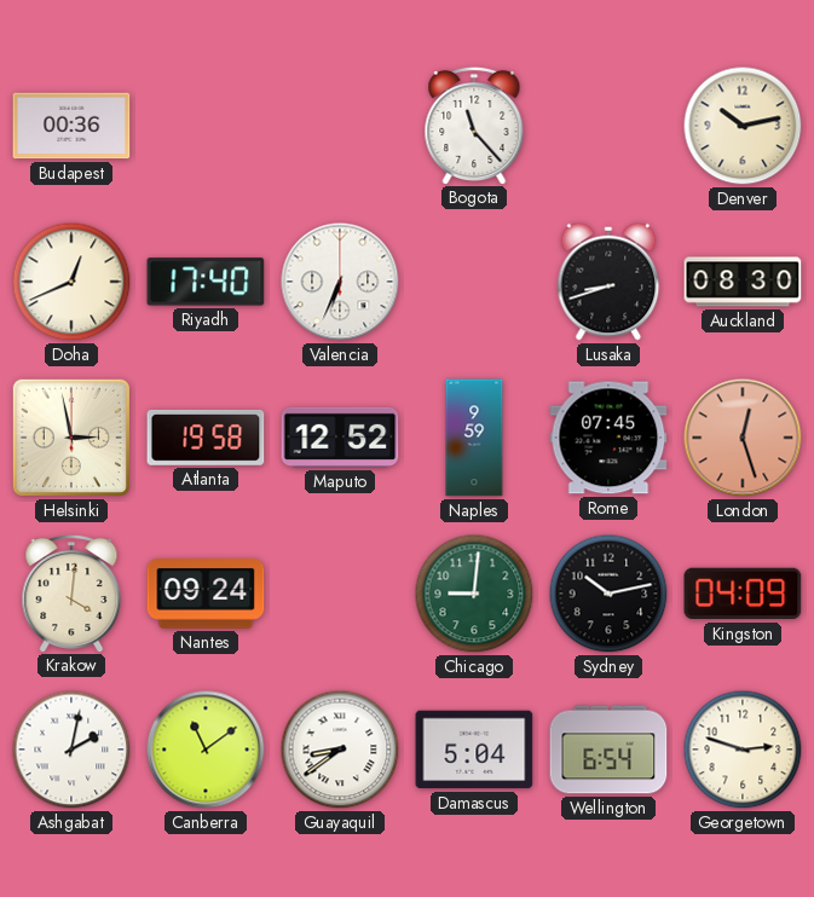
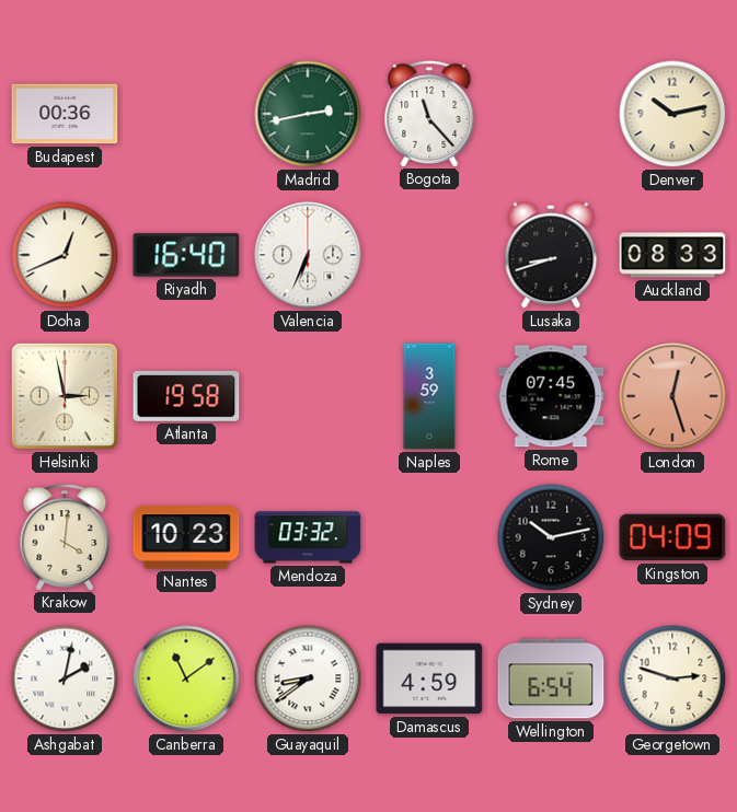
Madrid: none -> 2:43
Riyadh: 17:40 -> 16:40
Auckland: 08:30 -> 08:33
Maputo: 12:52 -> none
Naples: 9:59 -> 3:59
Nantes: 09:24 -> 10:23
Mendoza: none -> 03:32
Chicago: 9:01 -> none
Damascus: 5:04 -> 4:59
